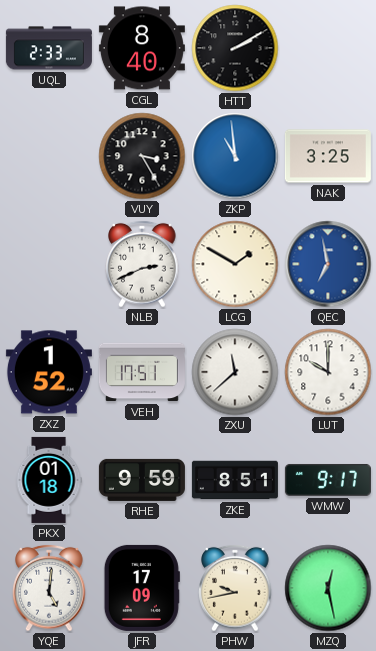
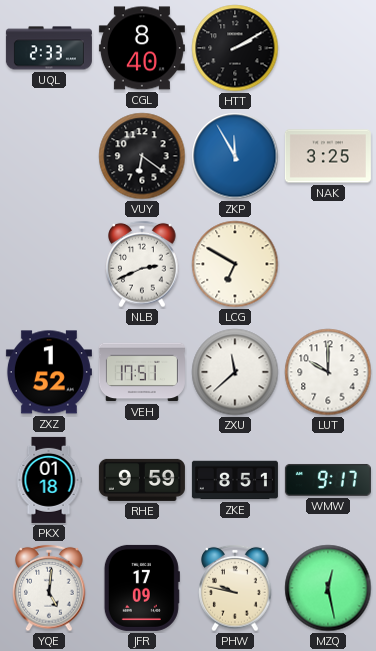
VUY: 3:25 -> 6:21
ZKP: 10:59 -> 11:55
LCG: 1:50 -> 6:50
QEC: 6:58 -> none
PHW: 9:43 -> 9:47
